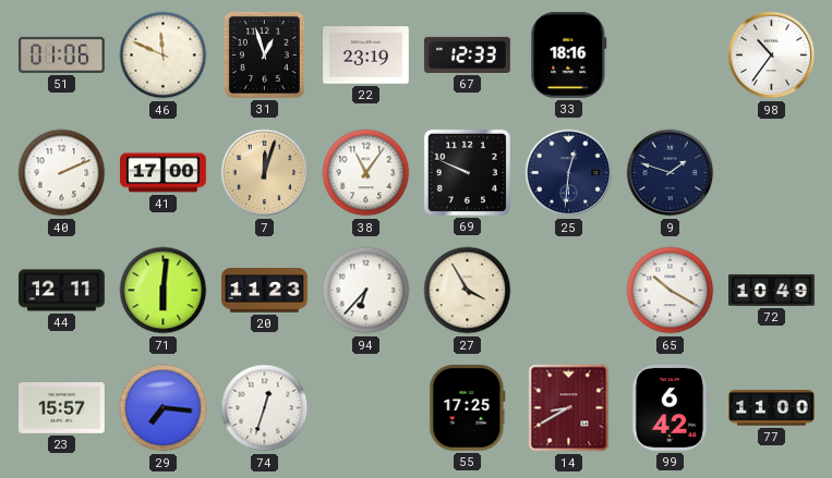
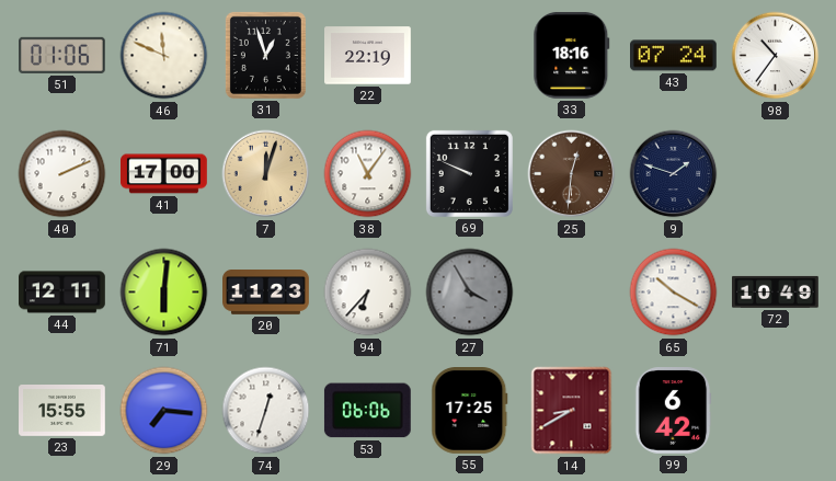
22: 23:19 -> 22:19
67: 12:33 -> none
43: none -> 07:24
25 dial: navy -> brown
27 dial: cream -> grey
23: 15:57 -> 15:55
53: none -> 06:06
77: 11:00 -> none
